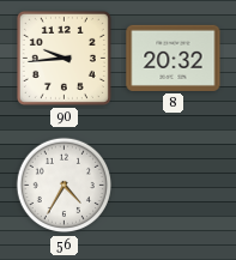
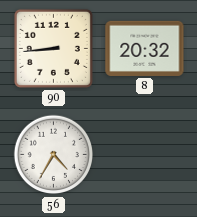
90: 9:44 -> 8:44
